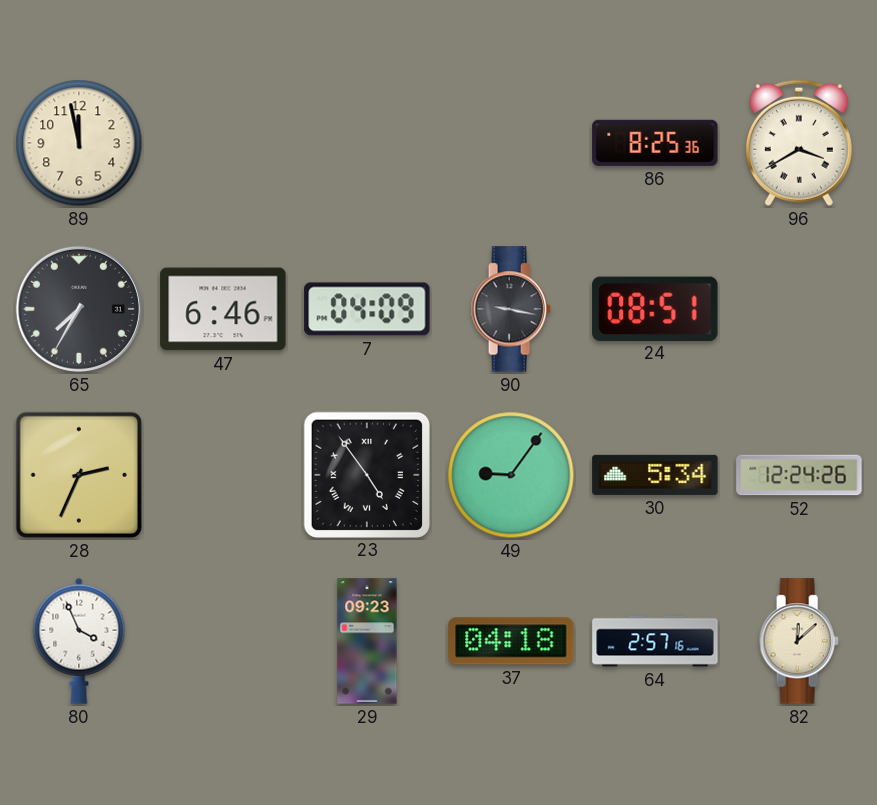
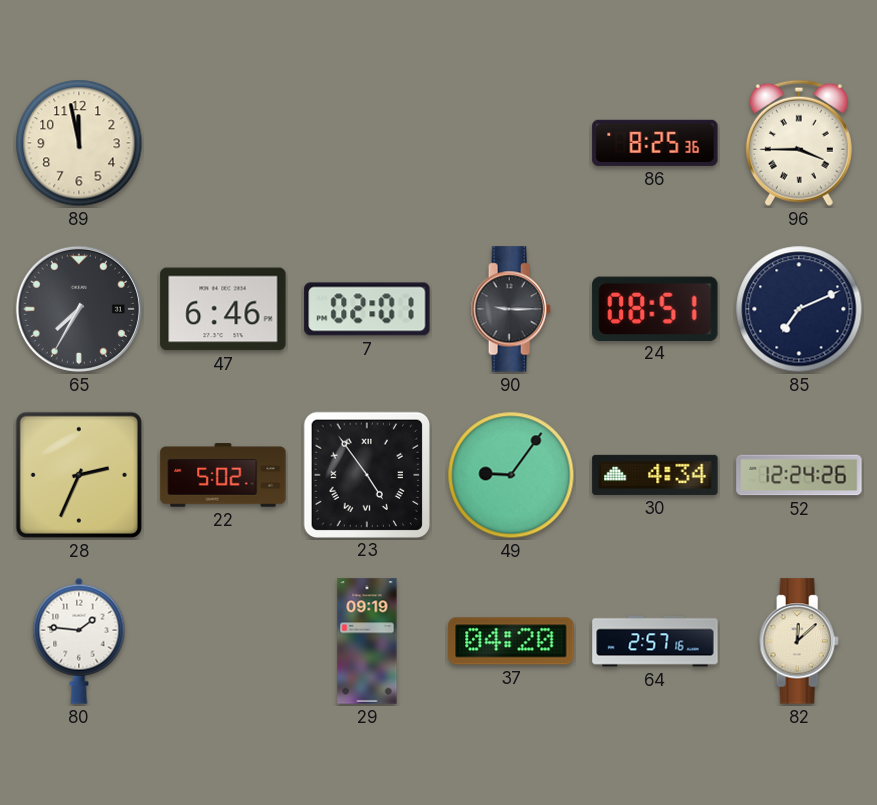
96: 3:40 -> 3:45
7: 04:09 -> 02:01
90: 9:17 -> 9:15
85: none -> 7:11
22: none -> 5:02
30: 5:34 -> 4:34
80: 3:56 -> 1:46
29: 09:23 -> 09:19
37: 04:18 -> 04:20
